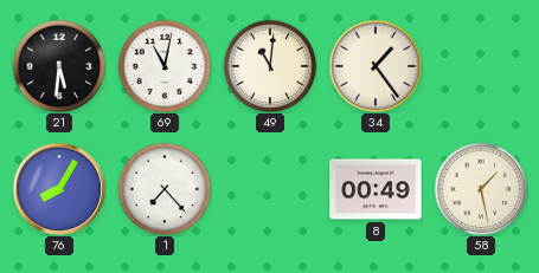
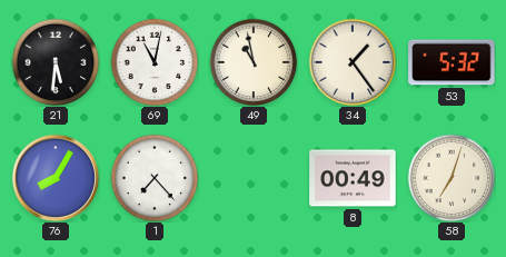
49: 11:01 -> 10:58
53: none -> 5:32
58: 1:28 -> 7:03
